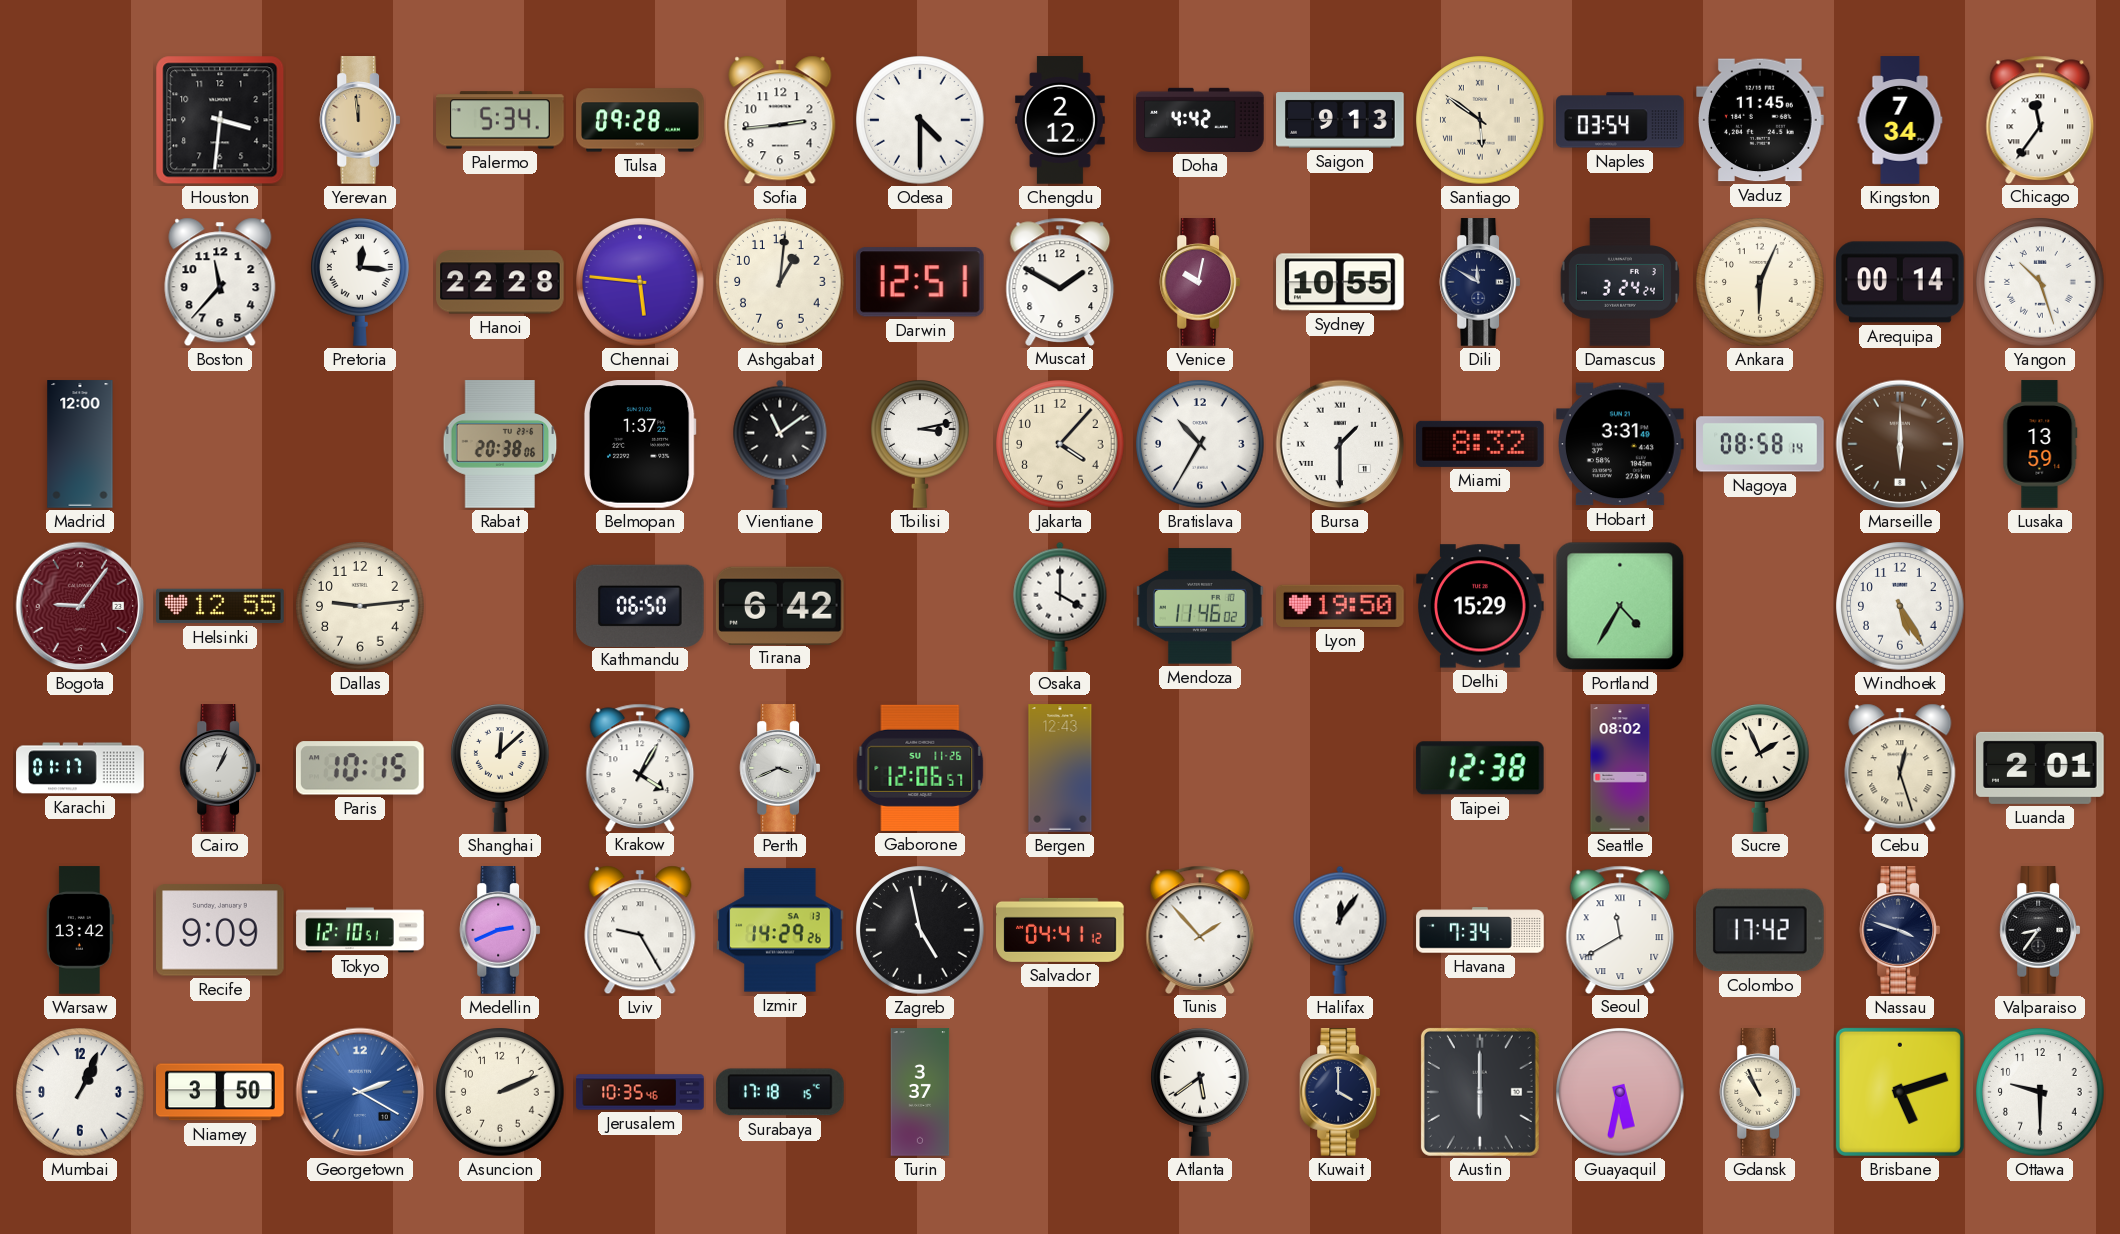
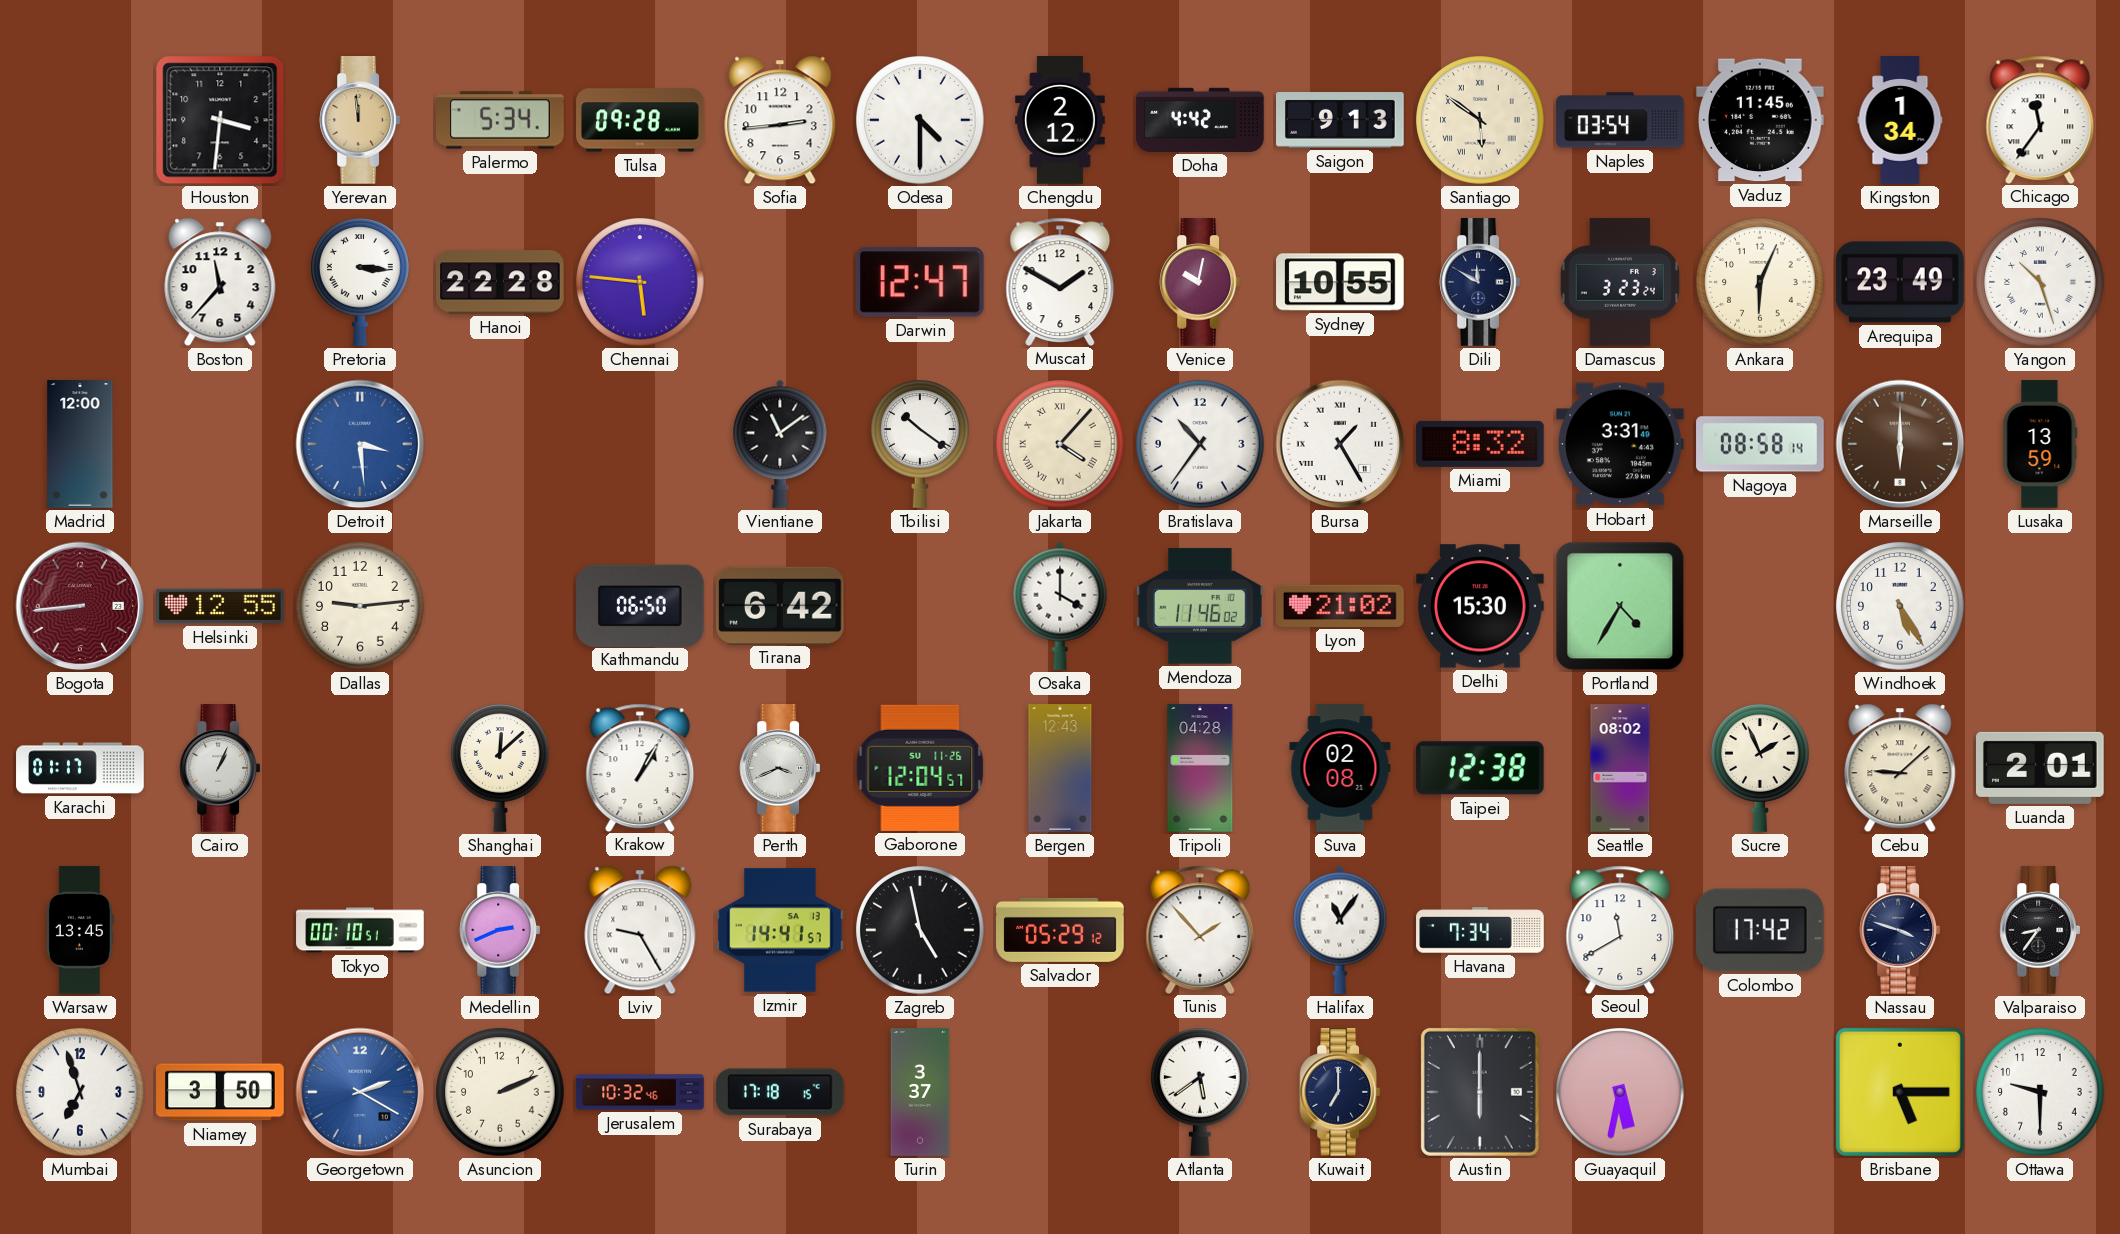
Kingston: 7:34 -> 1:34
Pretoria: 12:16 -> 3:16
Ashgabat: 1:01 -> none
Darwin: 12:51 -> 12:47
Damascus: 3:24 -> 3:23
Arequipa: 00:14 -> 23:49
Detroit: none -> 3:29
Rabat: 20:38 -> none
Belmopan: 1:37 -> none
Tbilisi: 3:13 -> 10:21
Jakarta numerals: Arabic -> Roman
Bratislava: 10:35 -> 10:36
Bursa: 1:30 -> 1:25
Bogota: 9:06 -> 8:44
Lyon: 19:50 -> 21:02
Delhi: 15:29 -> 15:30
Paris: 10:15 -> none
Krakow: 4:05 -> 1:05
Gaborone: 12:06 -> 12:04
Tripoli: none -> 04:28
Suva: none -> 02:08
Cebu: 12:27 -> 9:08
Warsaw: 13:42 -> 13:45
Recife: 9:09 -> none
Tokyo: 12:10 -> 00:10
Izmir: 14:29 -> 14:41
Salvador: 04:41 -> 05:29
Halifax: 12:06 -> 11:06
Seoul numerals: Roman -> Arabic
Mumbai: 1:04 -> 6:57
Jerusalem: 10:35 -> 10:32
Kuwait: 4:00 -> 7:00
Gdansk: 10:56 -> none
Brisbane: 5:12 -> 5:15
